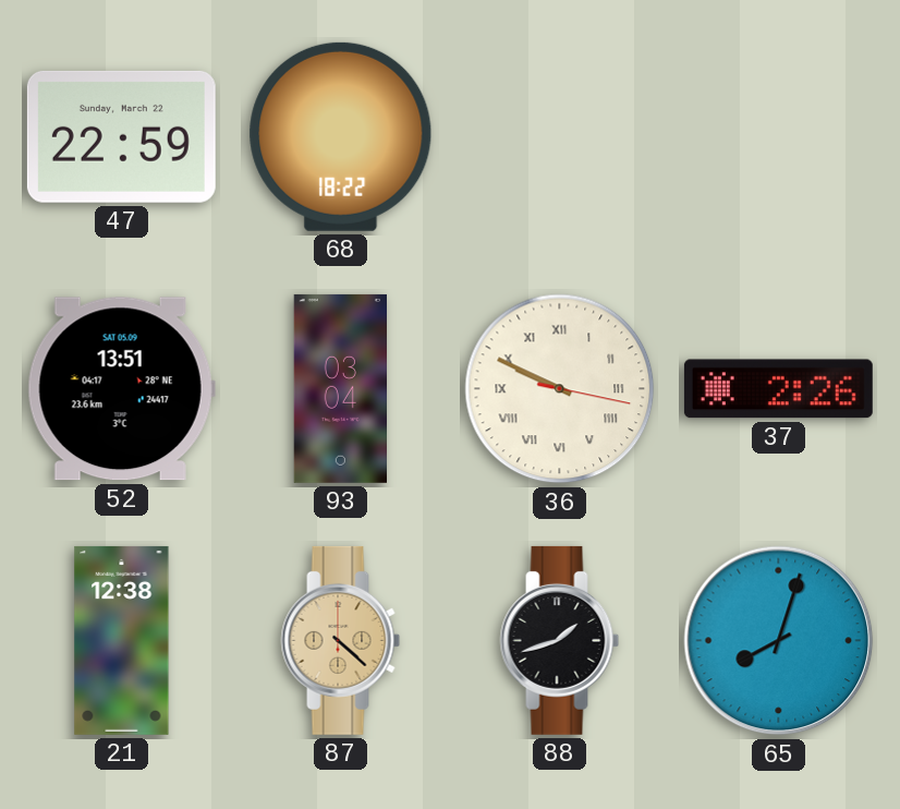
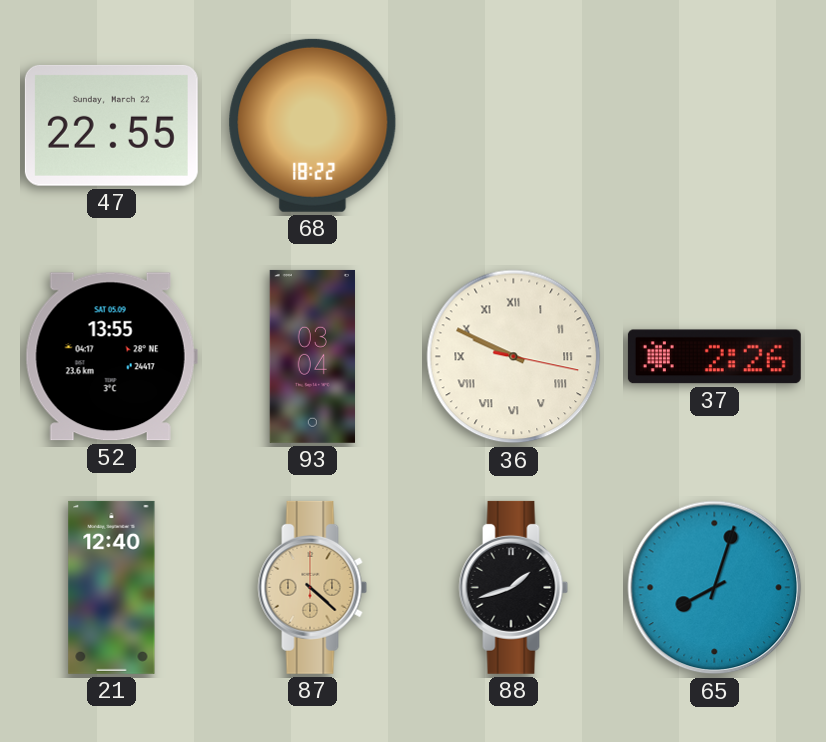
47: 22:59 -> 22:55
52: 13:51 -> 13:55
21: 12:38 -> 12:40
